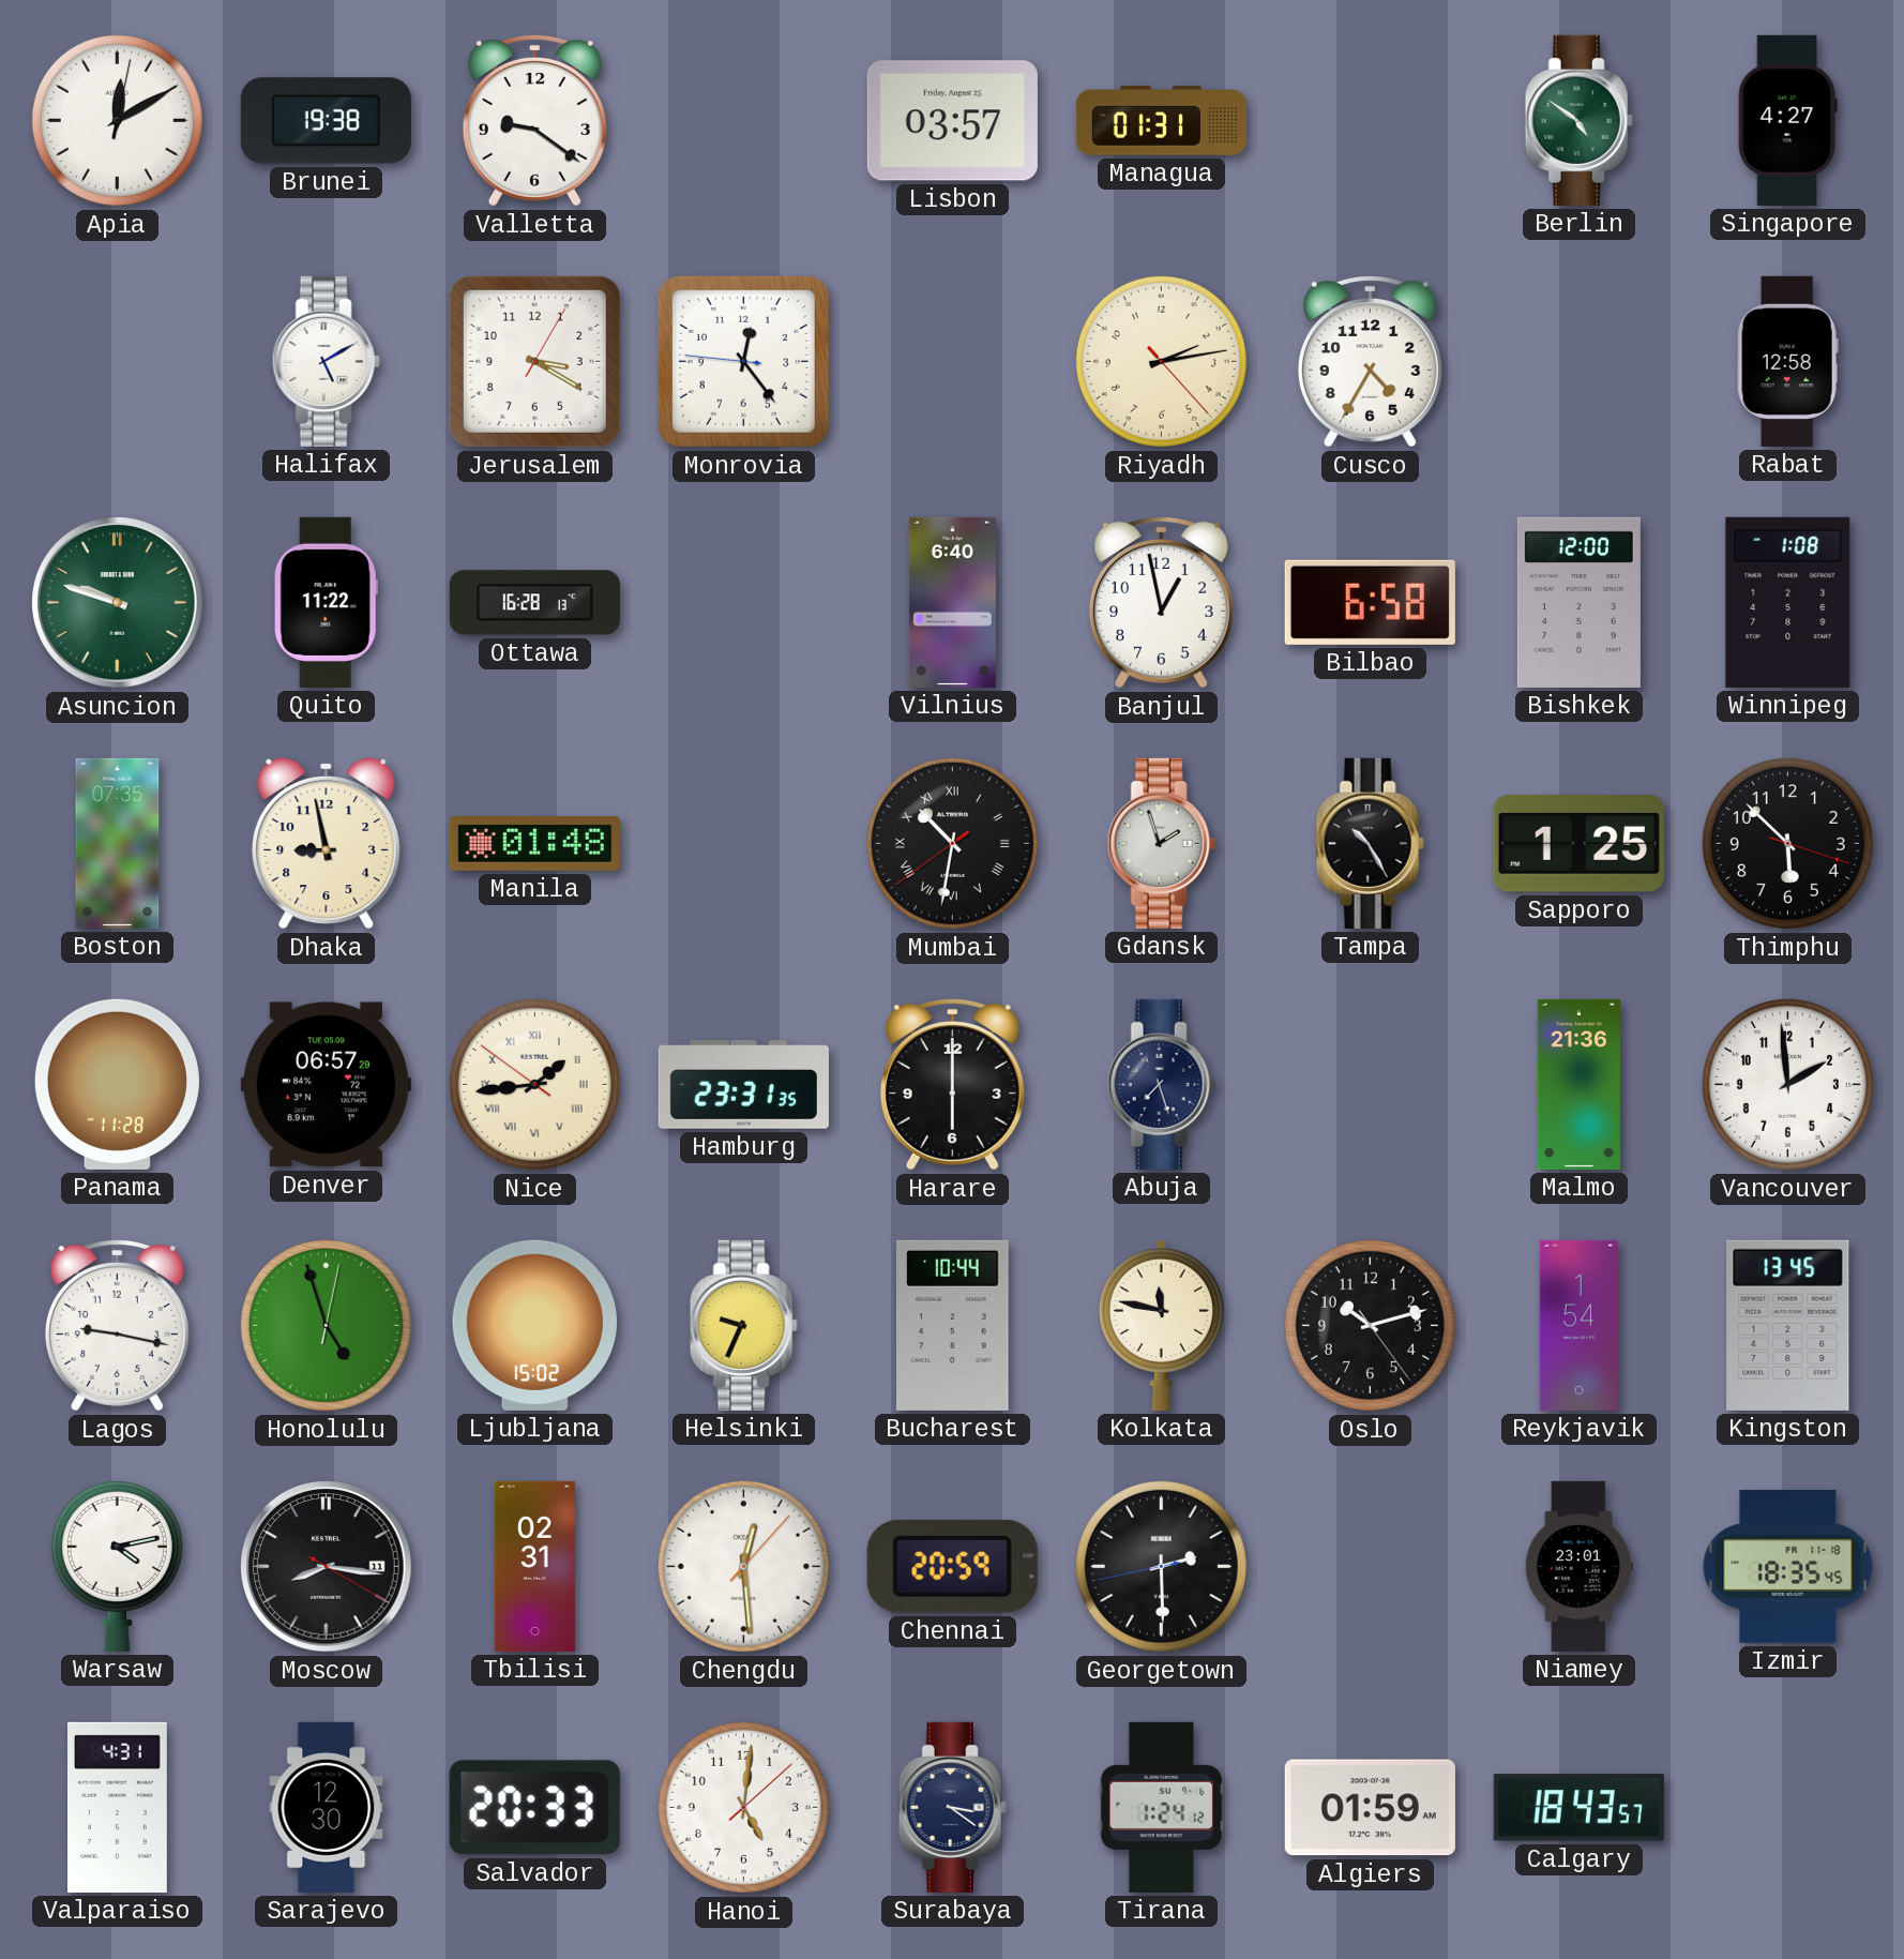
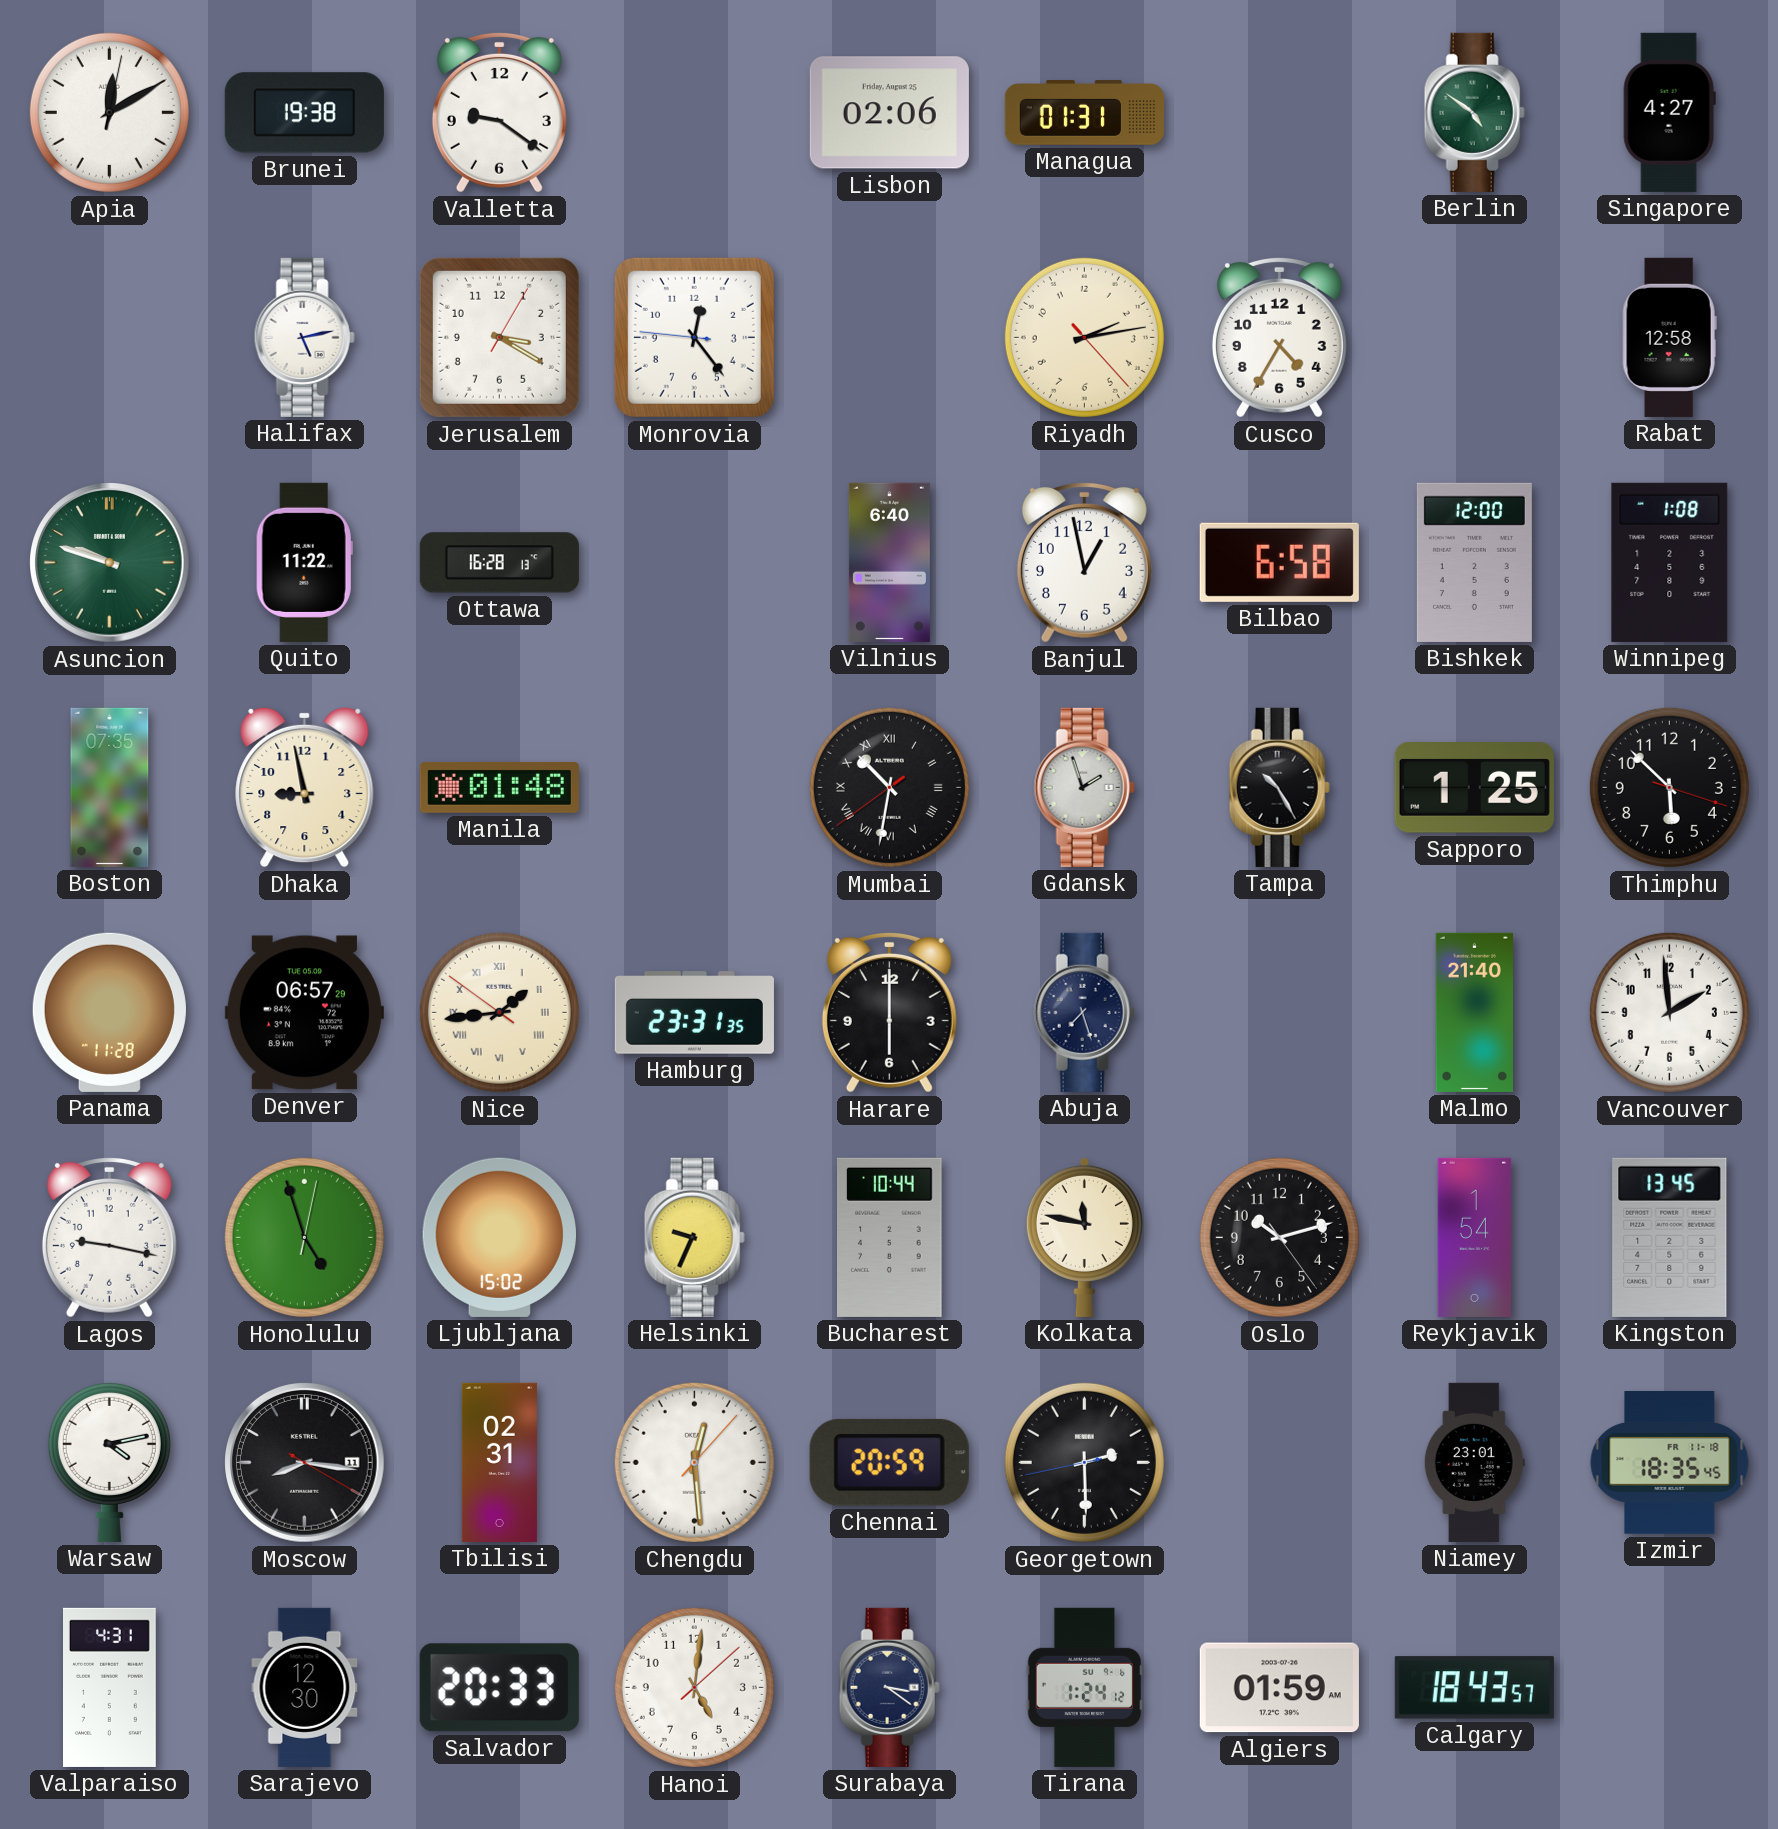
Lisbon: 03:57 -> 02:06
Halifax: 5:10 -> 5:13
Malmo: 21:36 -> 21:40
